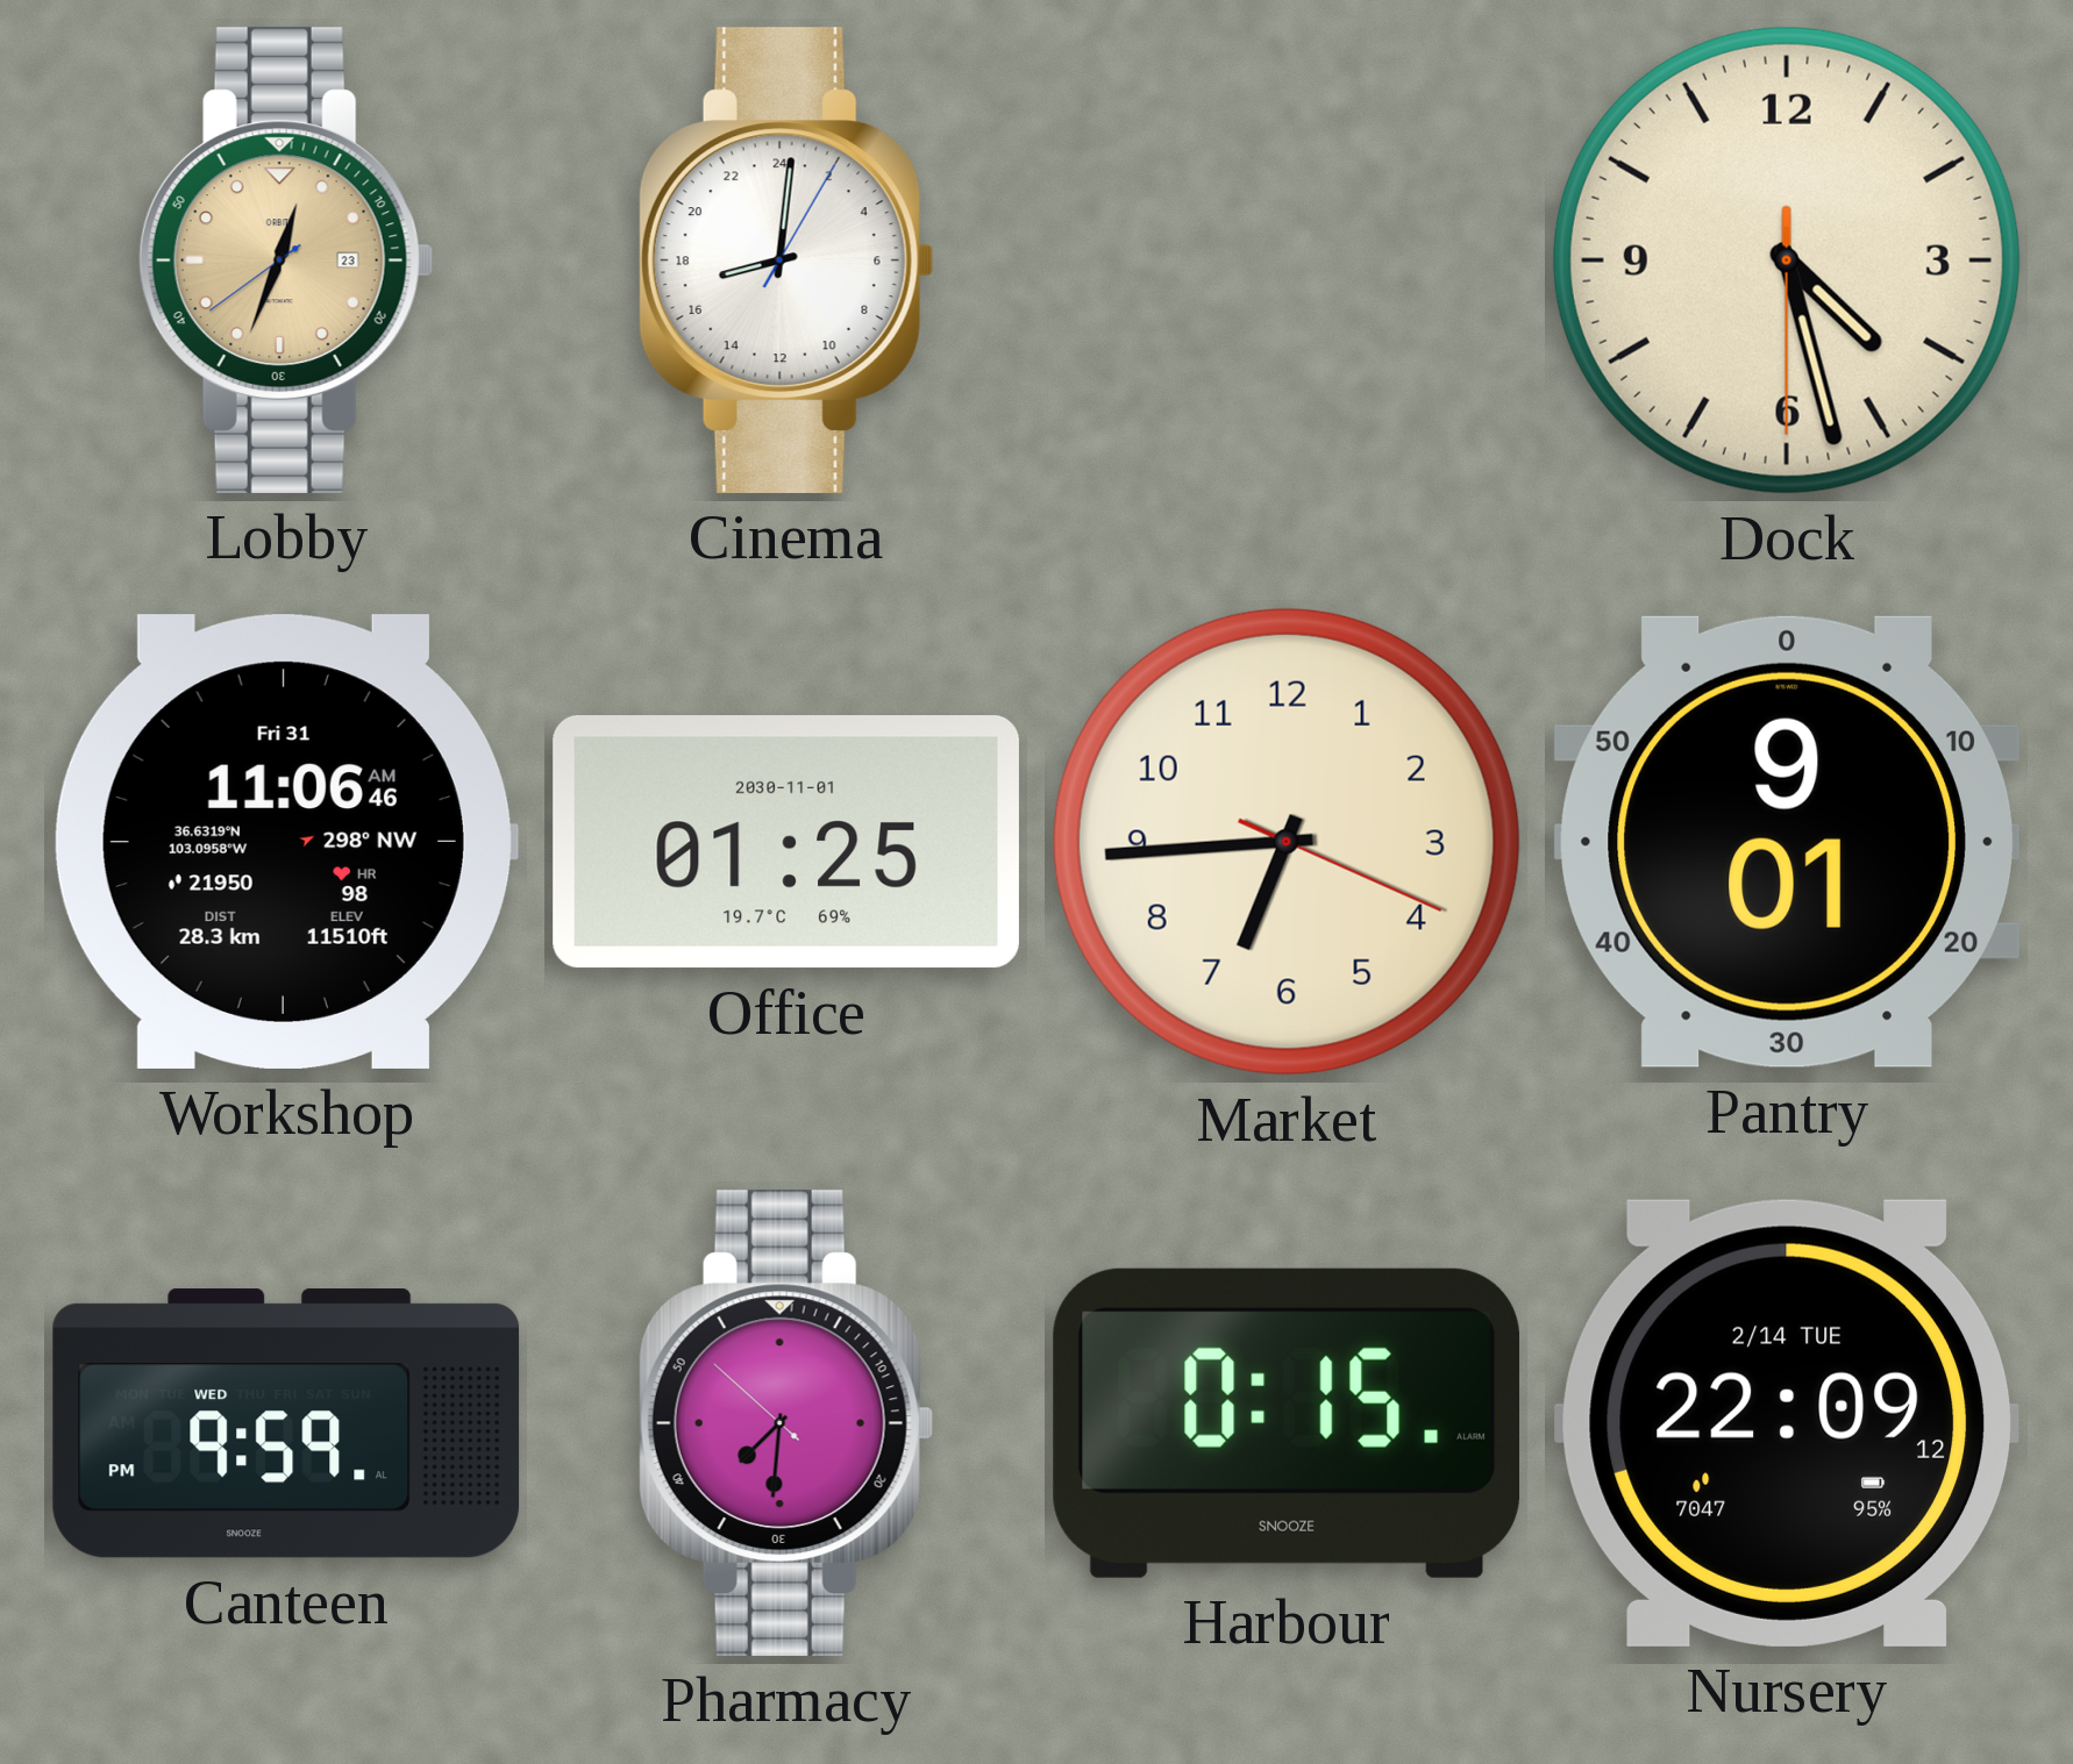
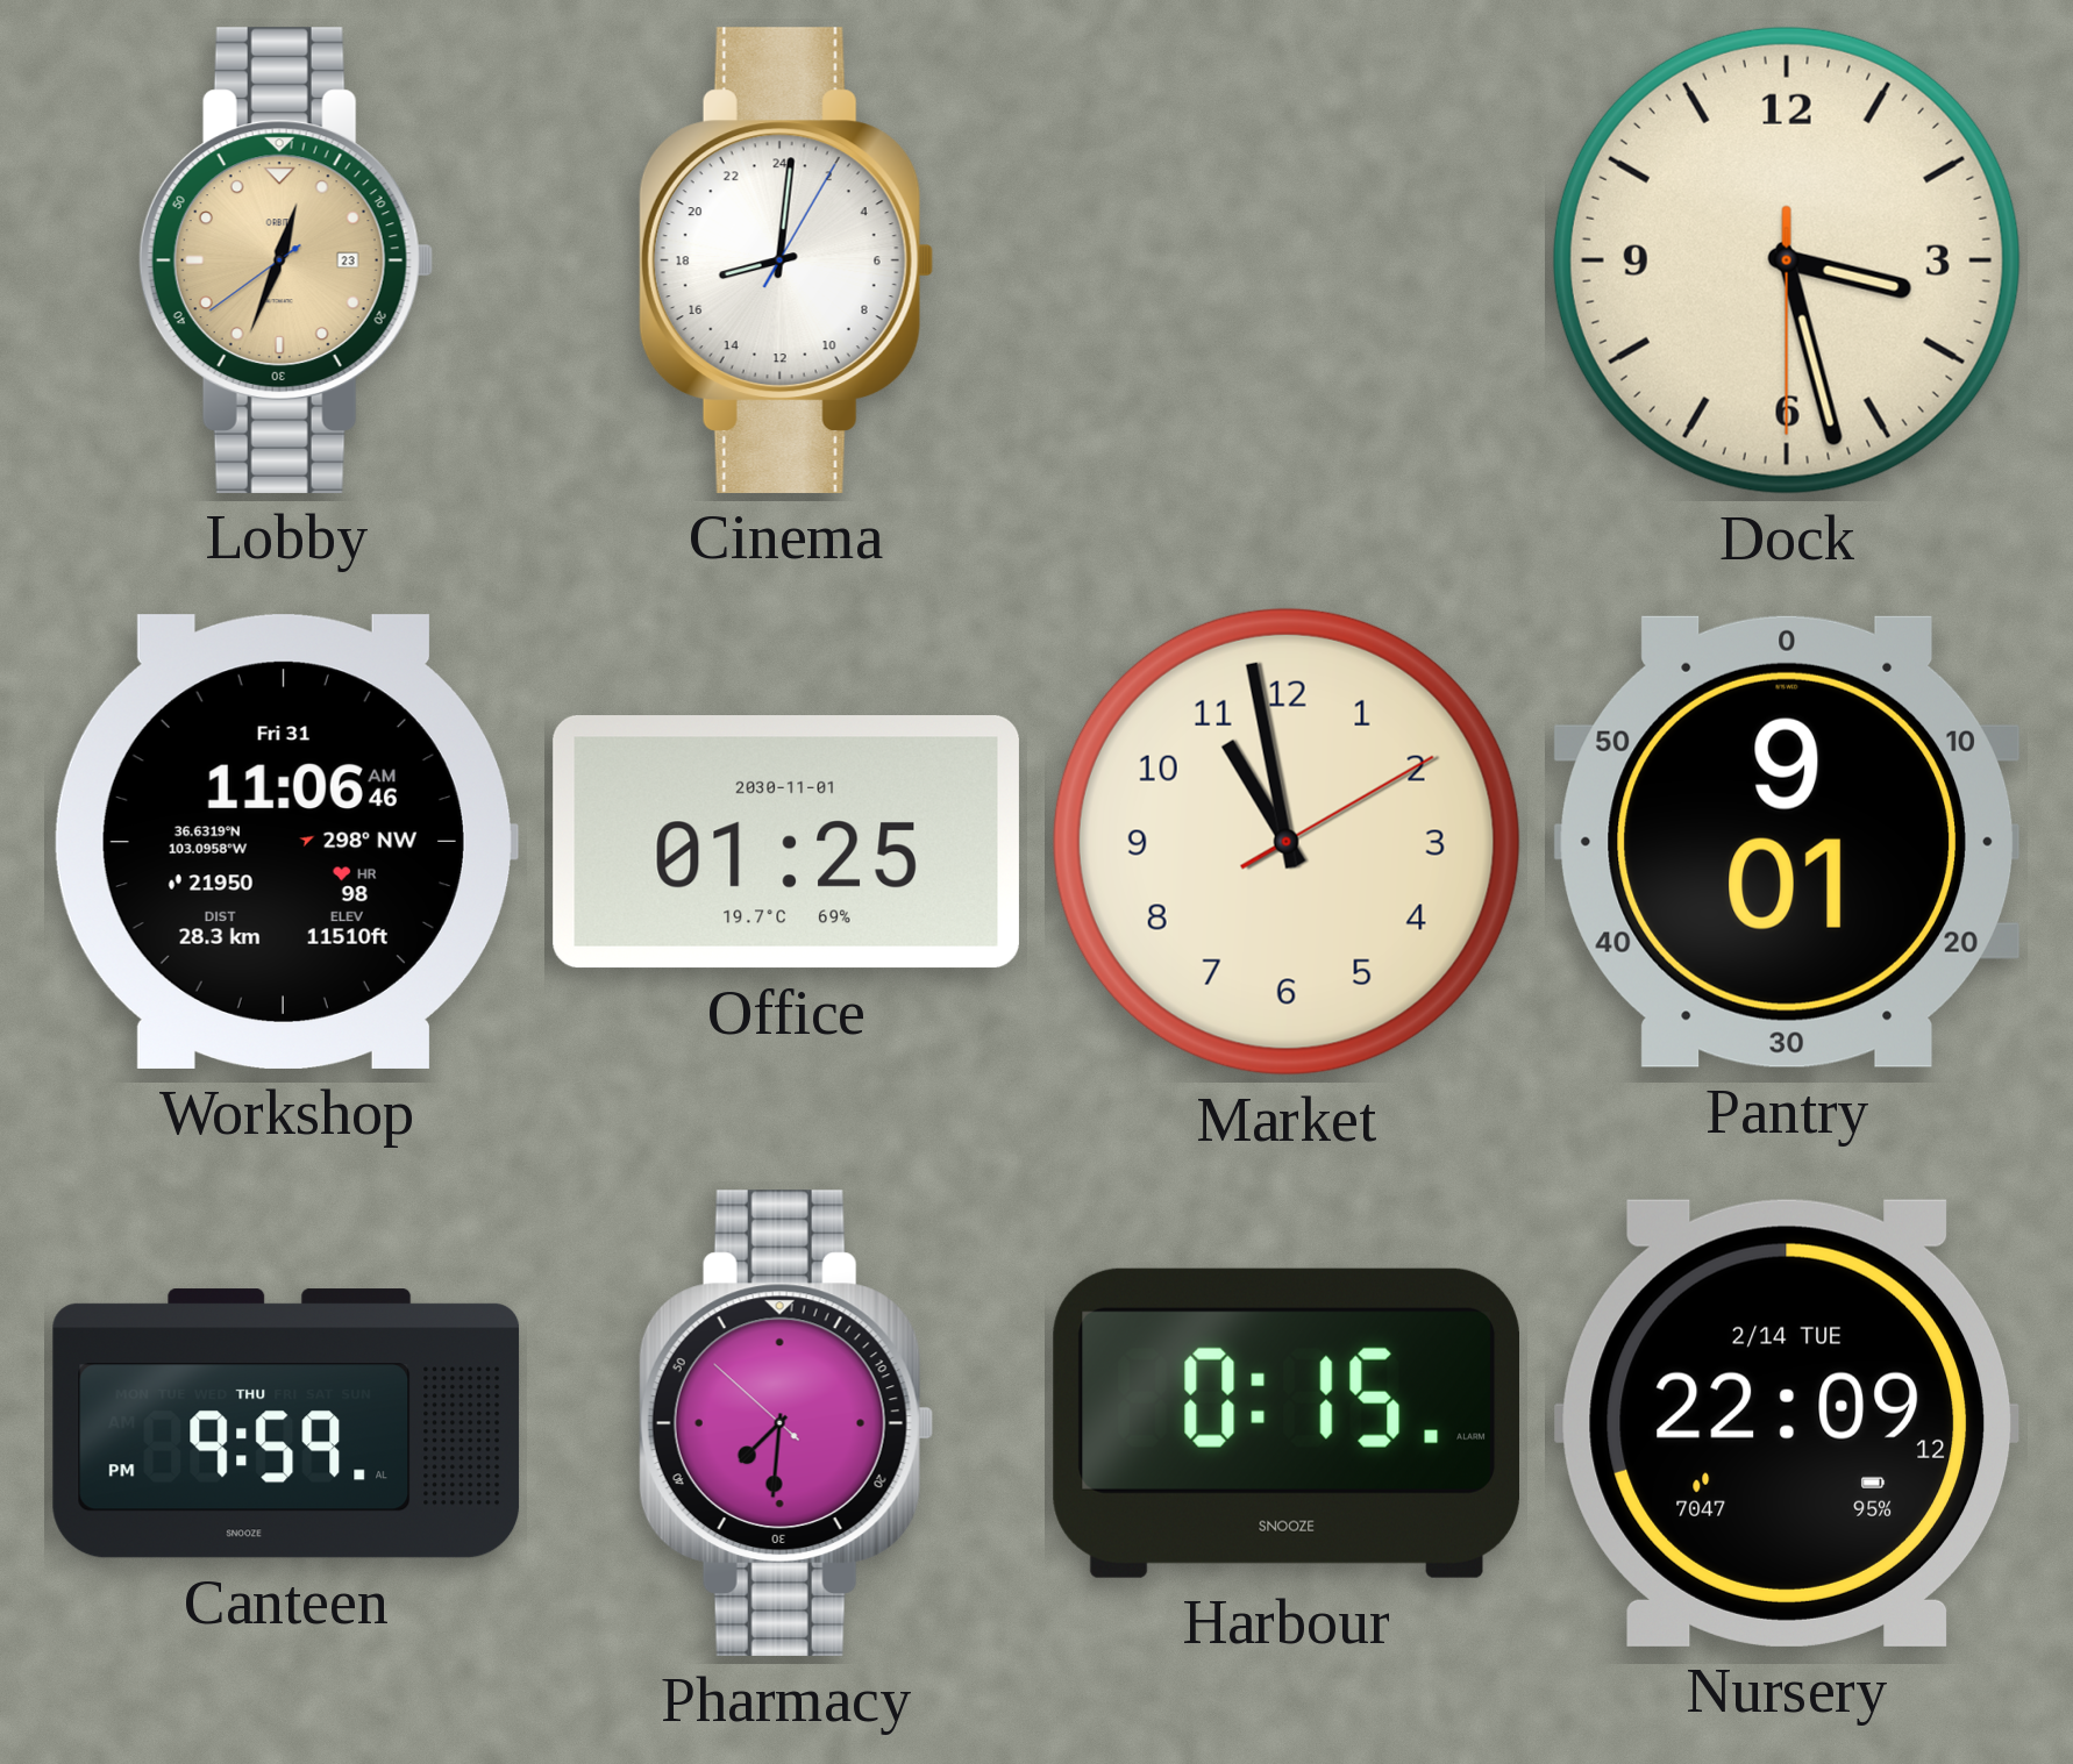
Dock: 4:27 -> 3:27
Market: 6:44 -> 10:58
Canteen date: WED -> THU
